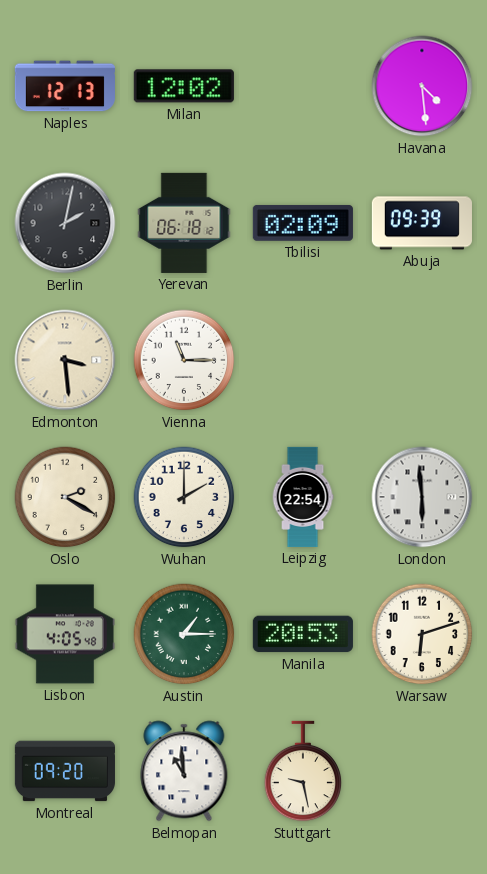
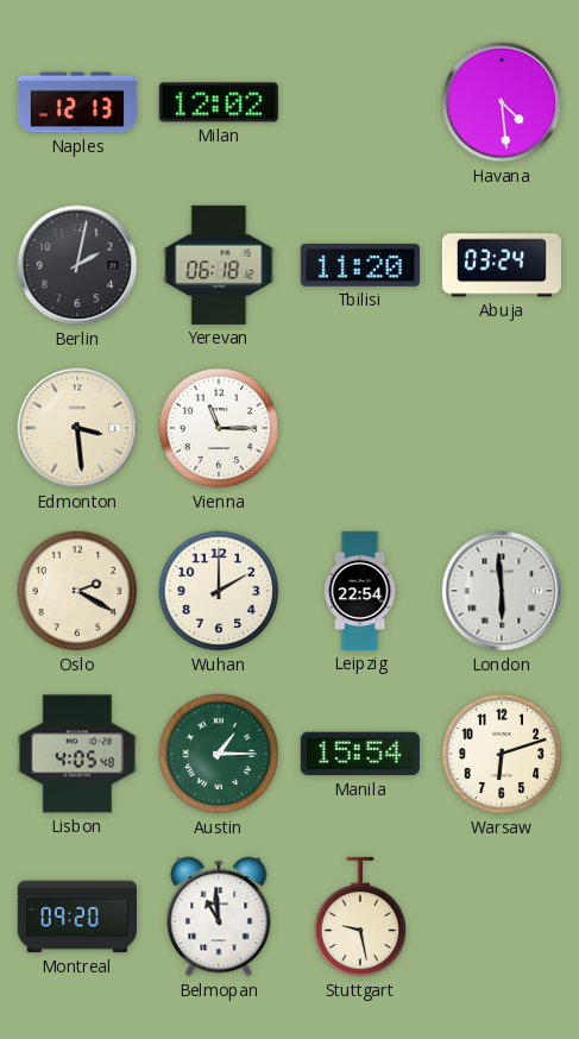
Tbilisi: 02:09 -> 11:20
Abuja: 09:39 -> 03:24
Manila: 20:53 -> 15:54
